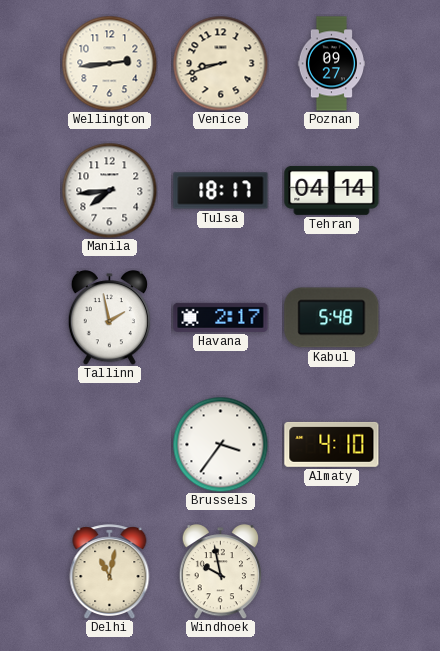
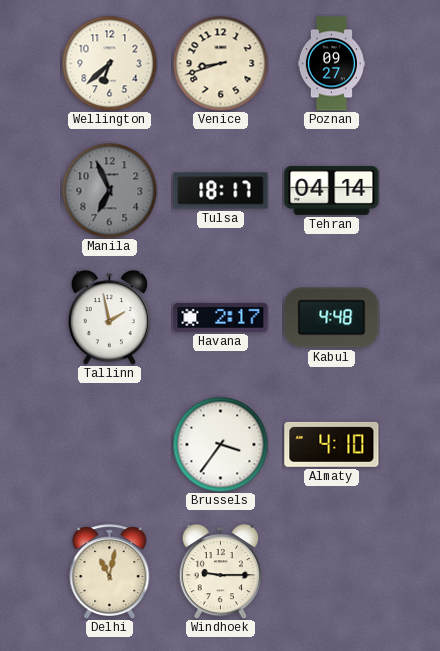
Wellington: 2:44 -> 6:38
Manila: 7:44 -> 6:56
Manila dial: white -> grey
Kabul: 5:48 -> 4:48
Windhoek: 9:58 -> 9:15
